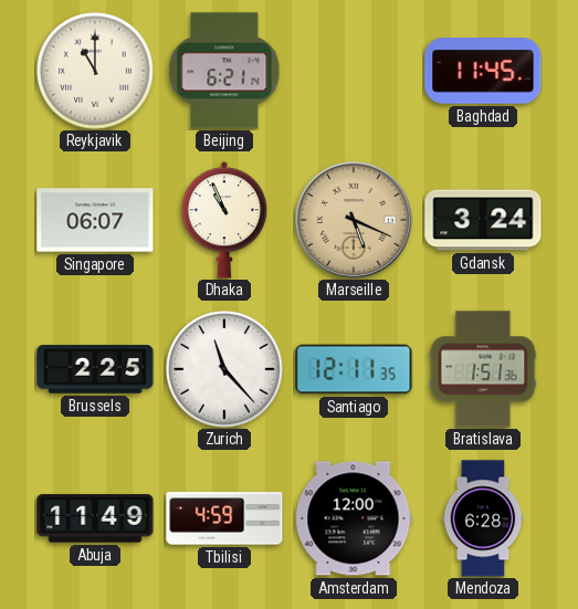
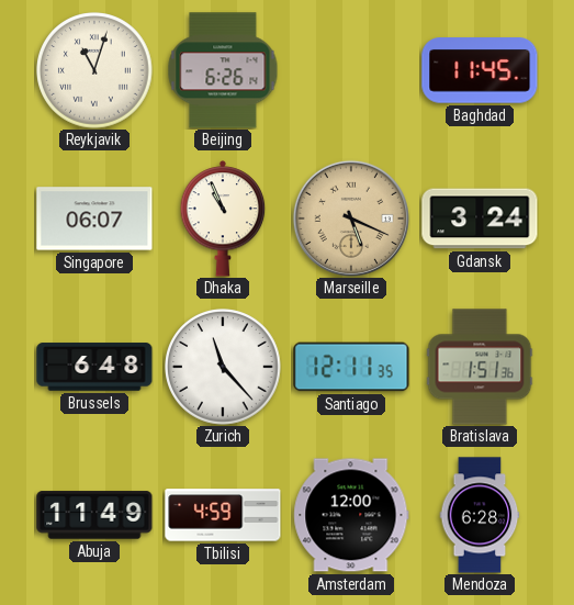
Reykjavik: 11:00 -> 11:03
Beijing: 6:21 -> 6:26
Brussels: 2:25 -> 6:48
